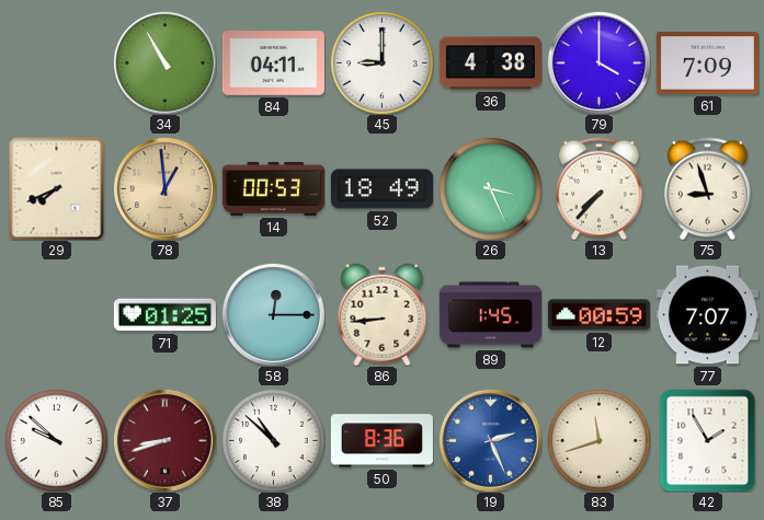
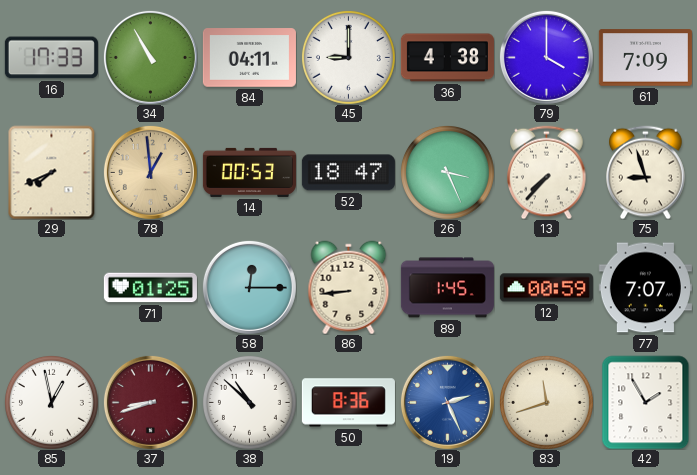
16: none -> 17:33
52: 18:49 -> 18:47
85: 9:52 -> 12:58
